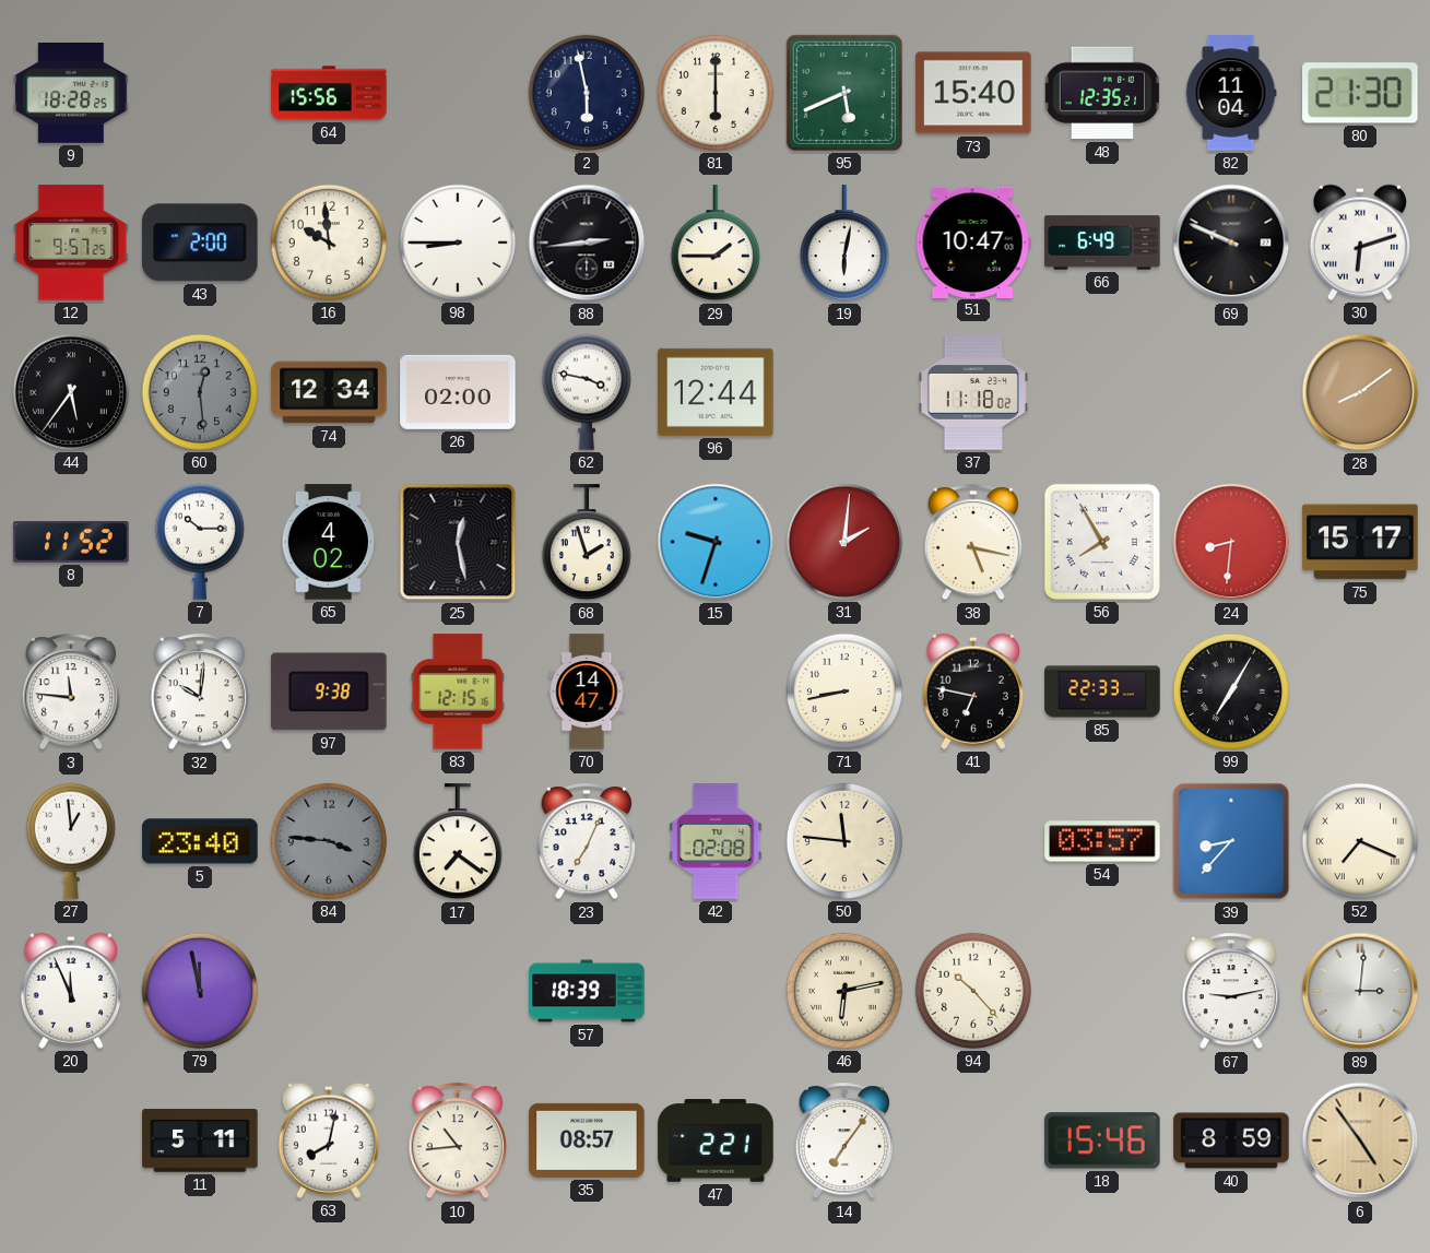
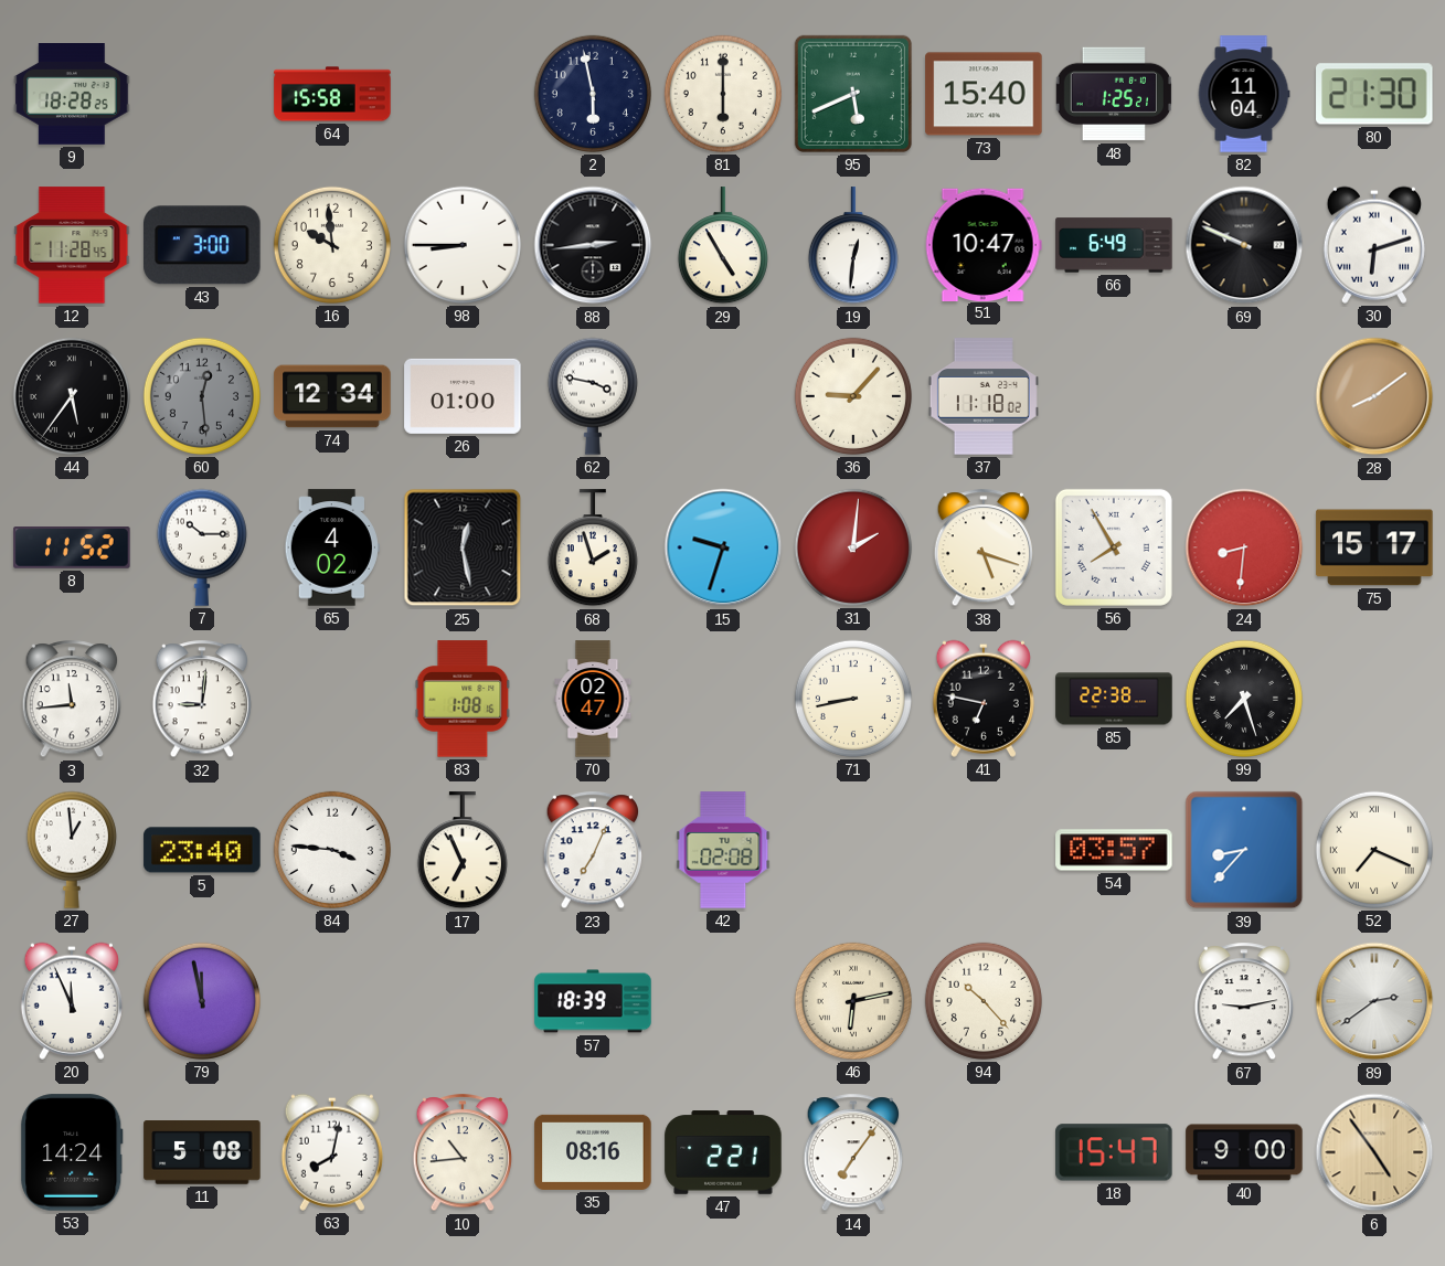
64: 15:56 -> 15:58
48: 12:35 -> 1:25
12: 9:57 -> 11:28
43: 2:00 -> 3:00
29: 1:45 -> 4:55
19: 6:02 -> 12:31
26: 02:00 -> 01:00
96: 12:44 -> none
36: none -> 9:07
38: 5:17 -> 5:18
3: 11:46 -> 11:44
32: 10:01 -> 9:01
97: 9:38 -> none
83: 12:15 -> 1:08
70: 14:47 -> 02:47
85: 22:33 -> 22:38
99: 7:05 -> 7:27
84 dial: grey -> white
17: 7:21 -> 6:56
50: 11:46 -> none
89: 3:01 -> 2:39
53: none -> 14:24
11: 5:11 -> 5:08
35: 08:57 -> 08:16
18: 15:46 -> 15:47
40: 8:59 -> 9:00
